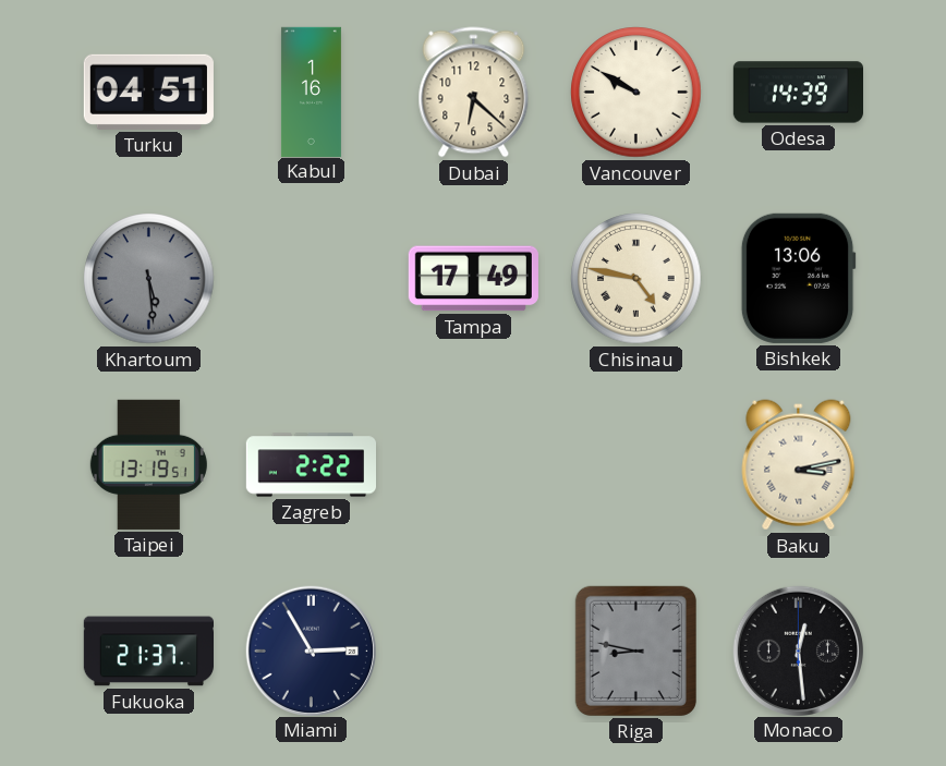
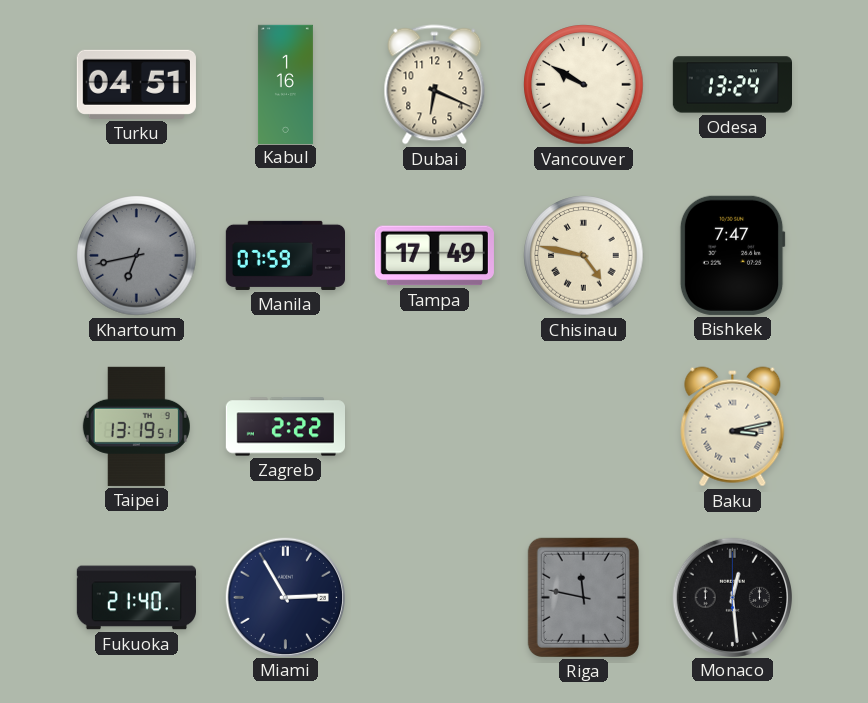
Dubai: 6:22 -> 6:19
Odesa: 14:39 -> 13:24
Khartoum: 5:29 -> 6:43
Manila: none -> 07:59
Bishkek: 13:06 -> 7:47
Fukuoka: 21:37 -> 21:40
Riga: 8:47 -> 11:47
